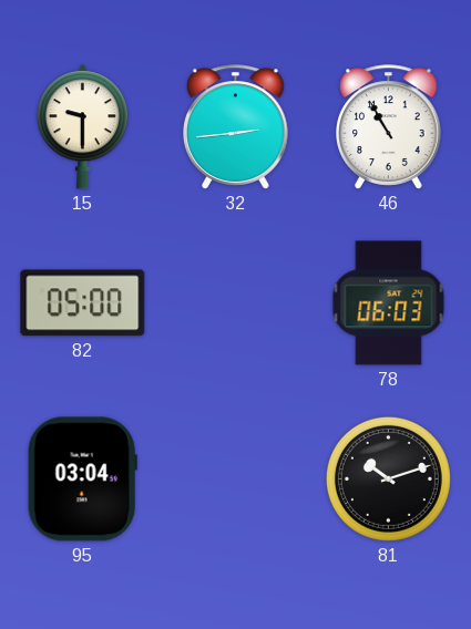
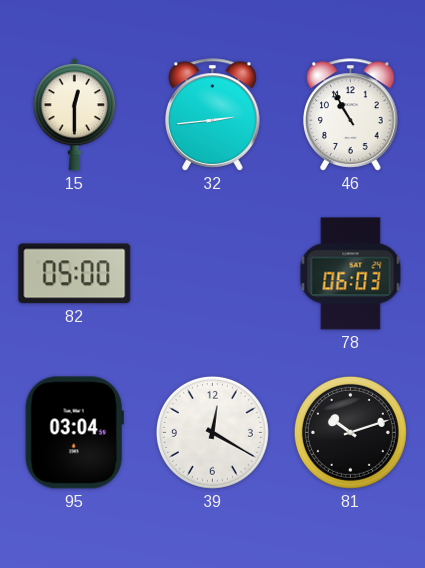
15: 9:30 -> 12:30
39: none -> 12:20
